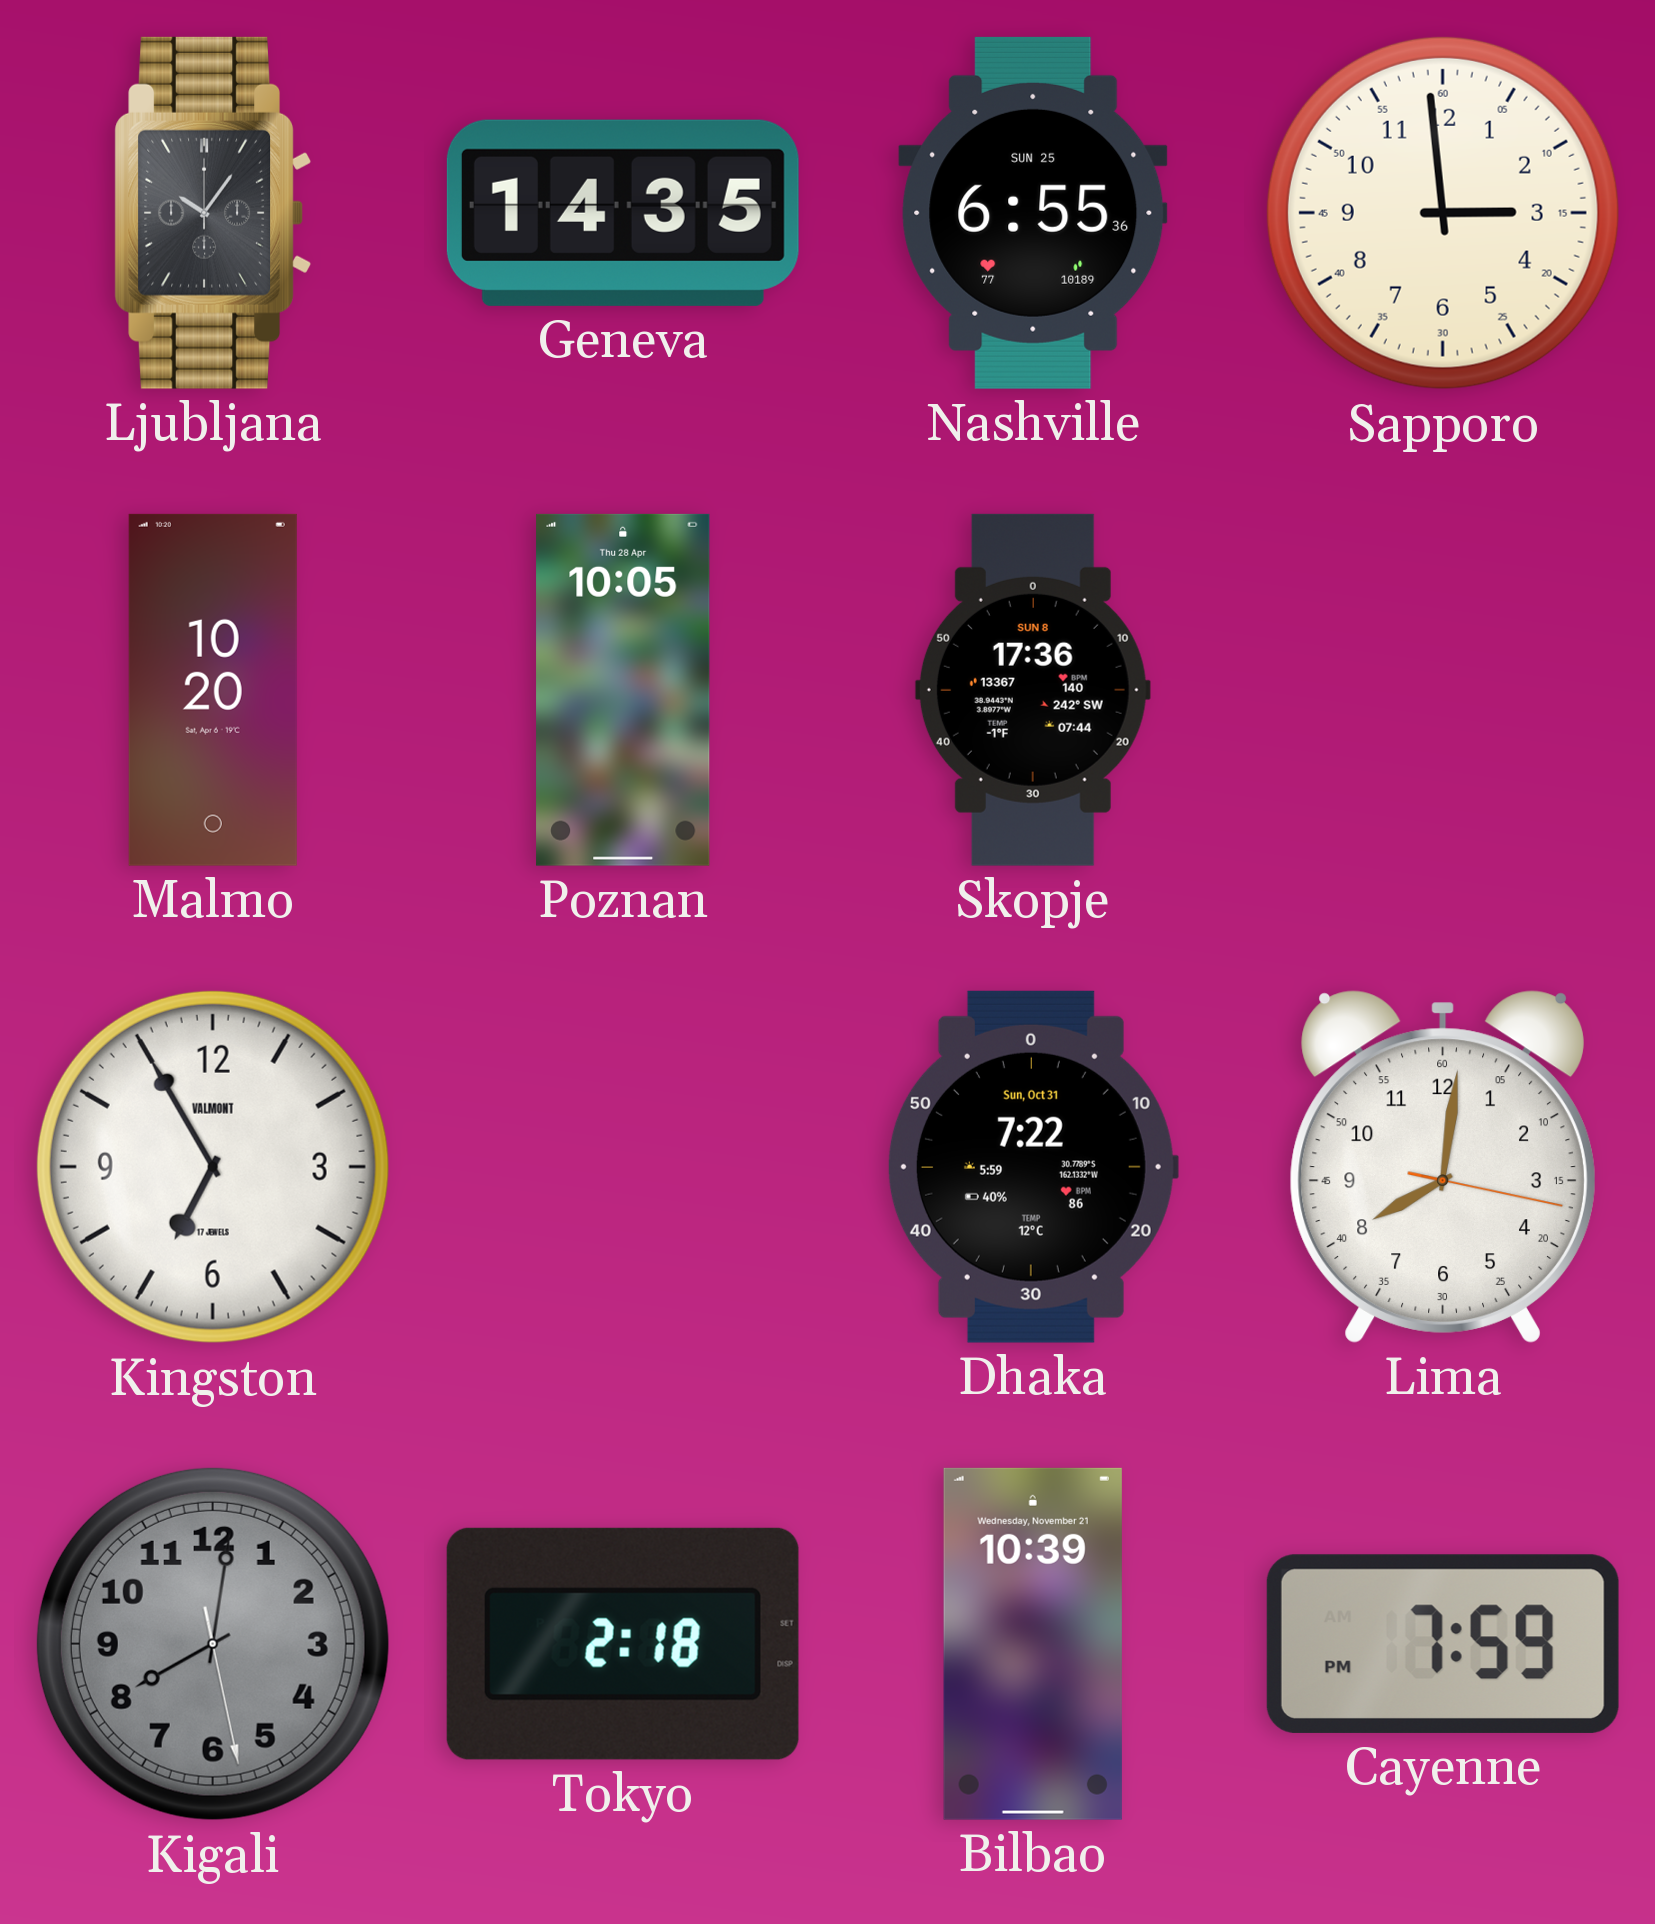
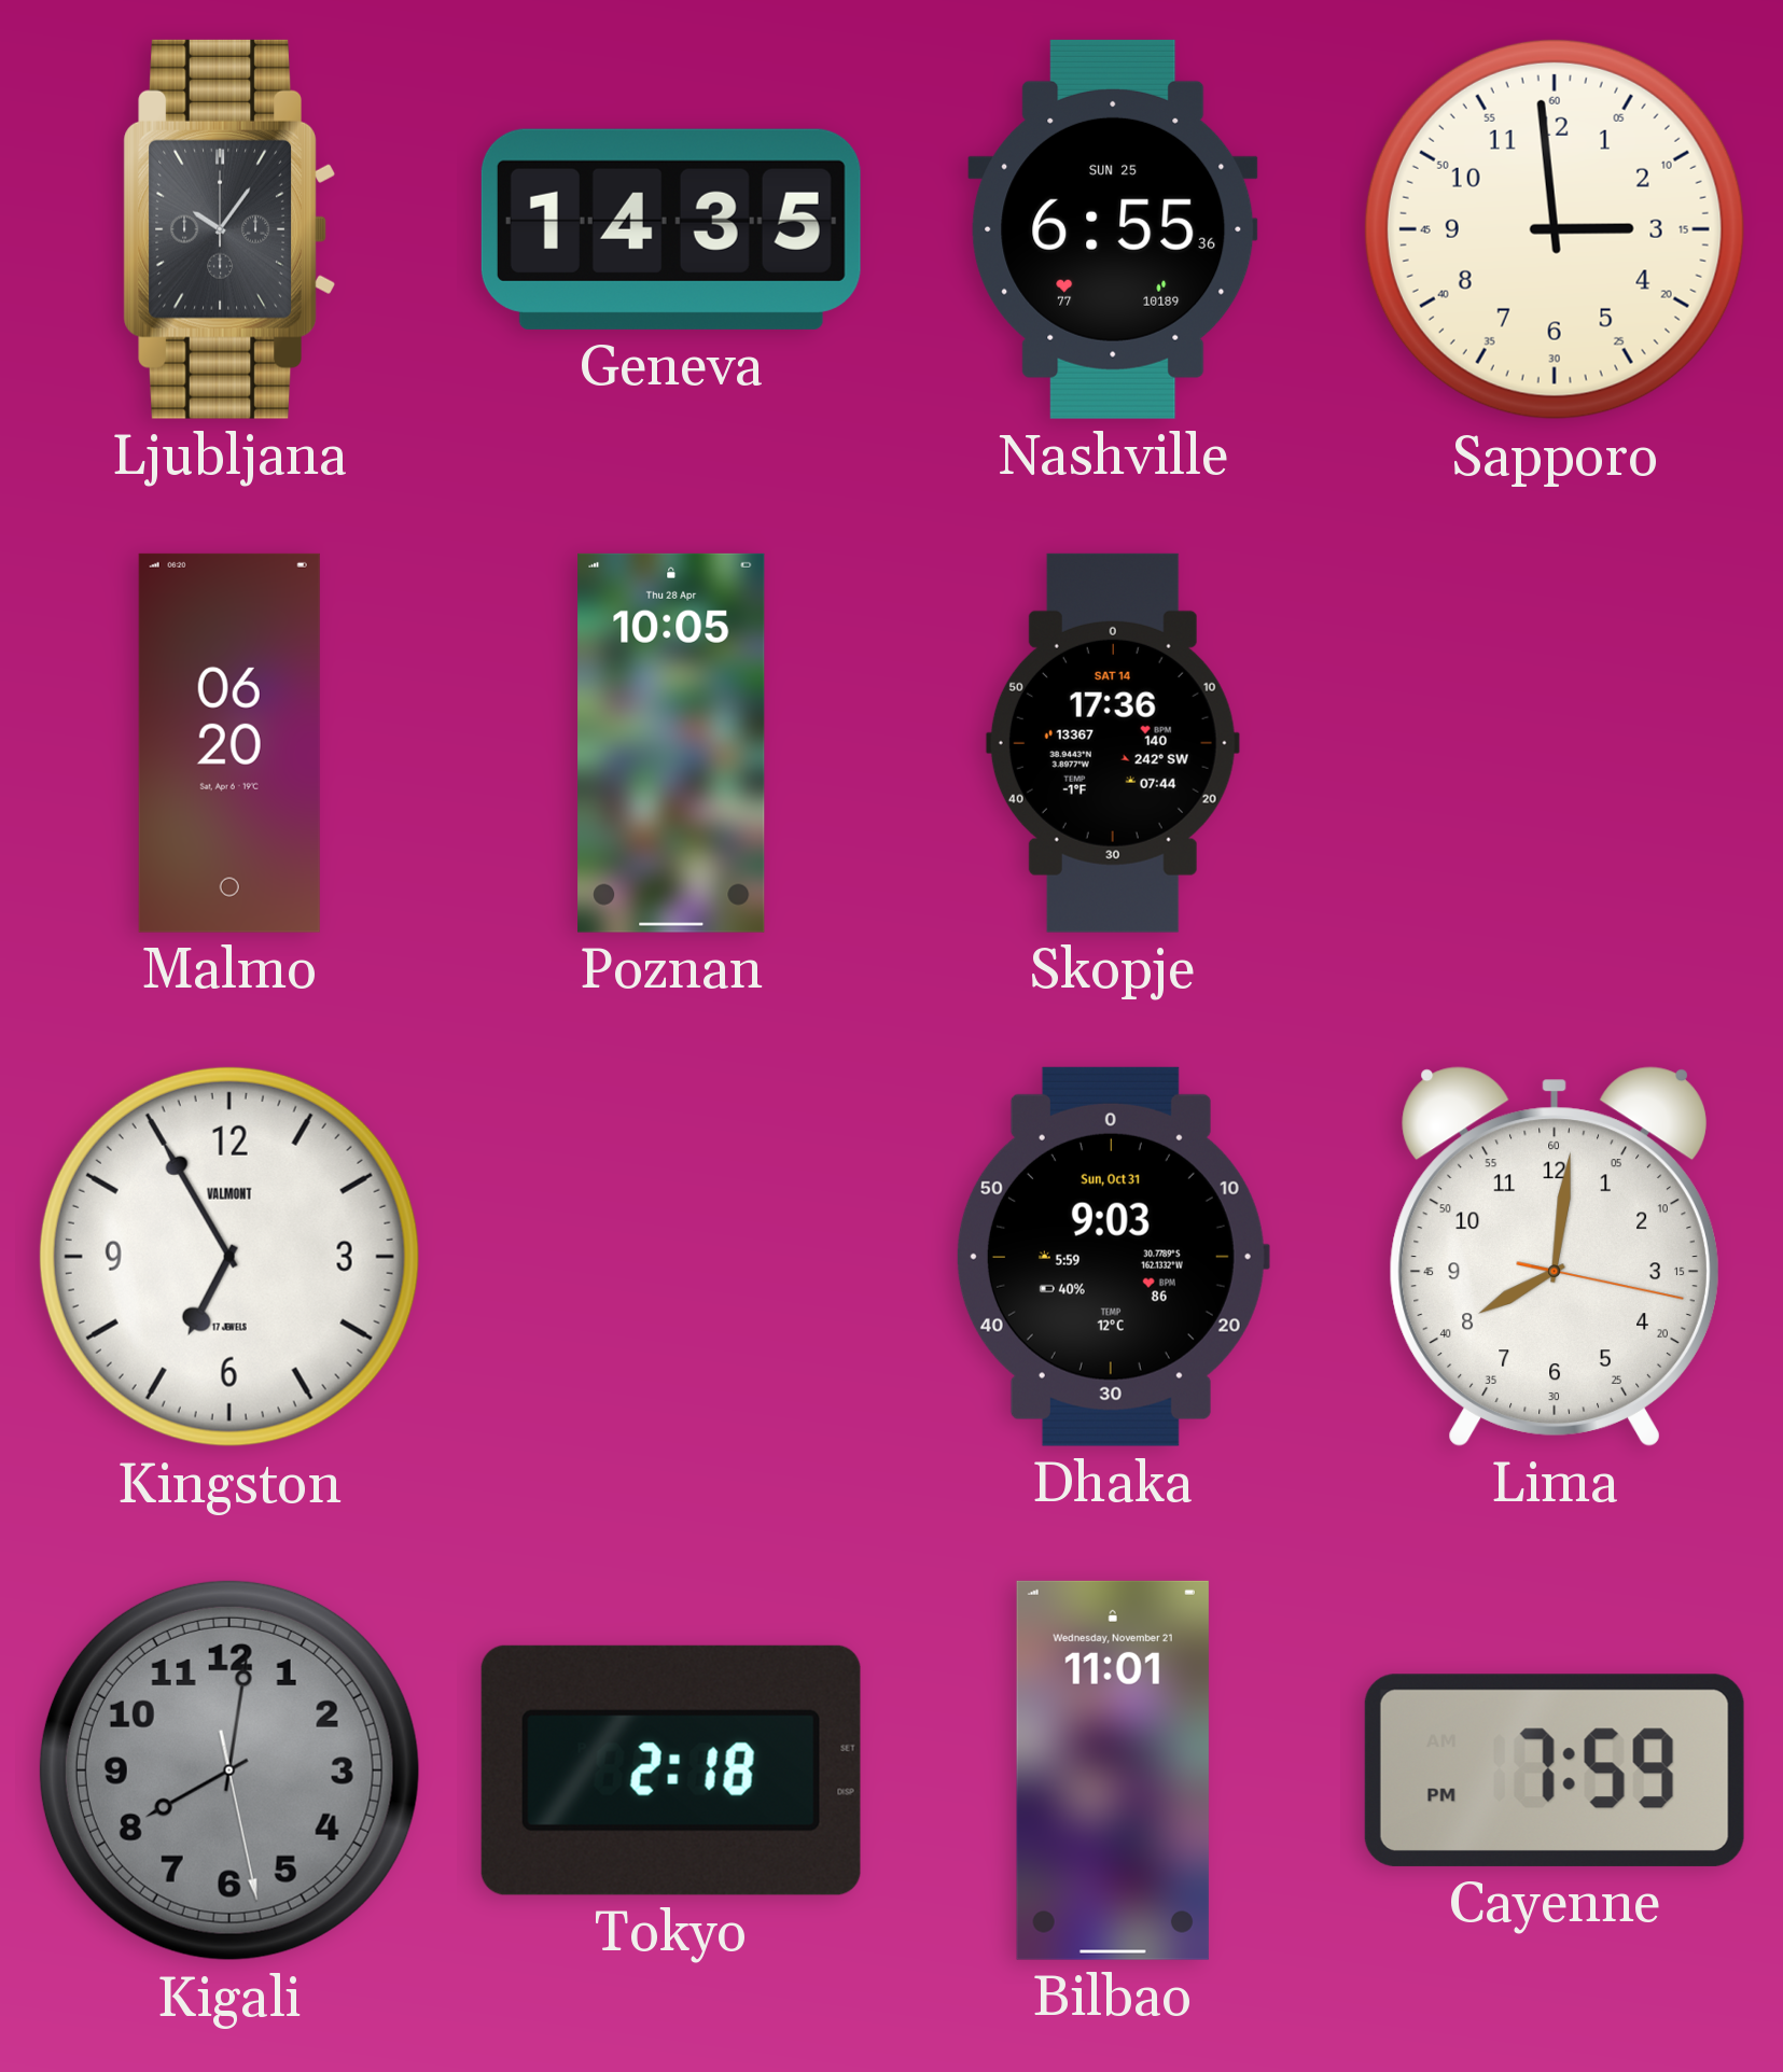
Malmo: 10:20 -> 06:20
Skopje date: SUN 8 -> SAT 14
Dhaka: 7:22 -> 9:03
Bilbao: 10:39 -> 11:01
